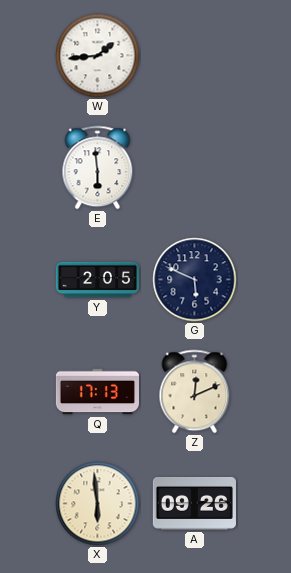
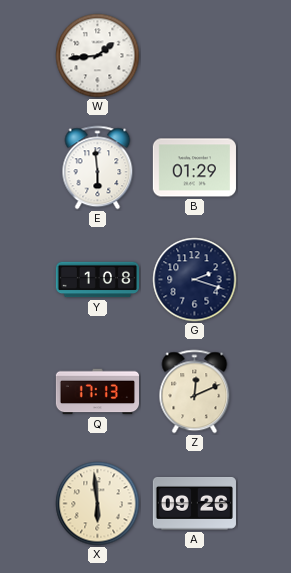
B: none -> 01:29
Y: 2:05 -> 1:08
G: 5:49 -> 2:18
